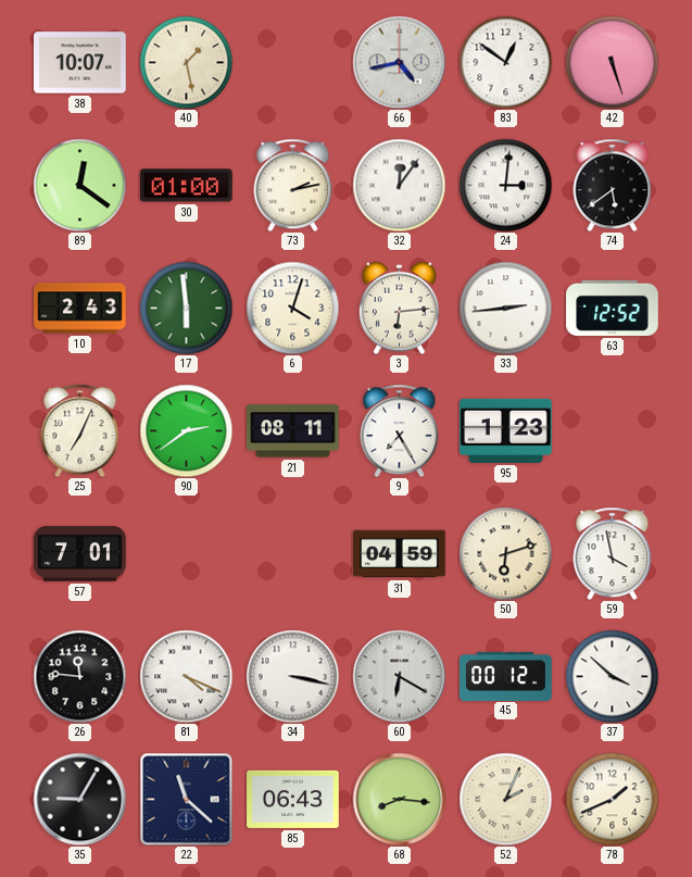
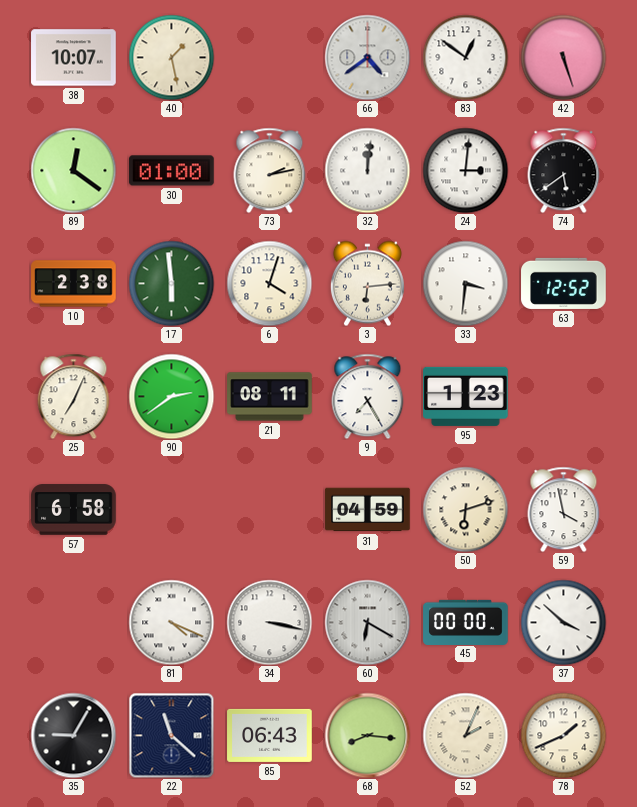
66: 4:43 -> 4:39
32: 12:06 -> 12:01
10: 2:43 -> 2:38
33: 2:44 -> 3:31
57: 7:01 -> 6:58
26: 11:46 -> none
45: 00:12 -> 00:00
